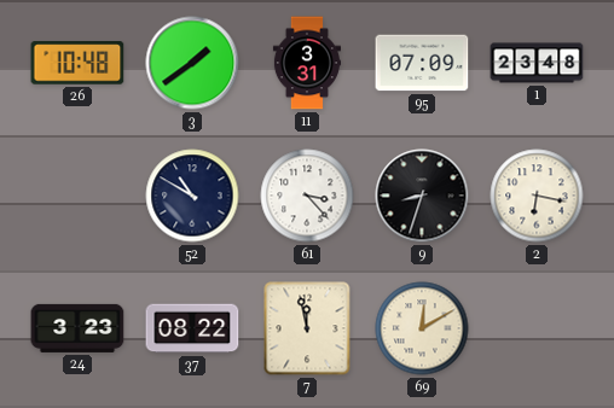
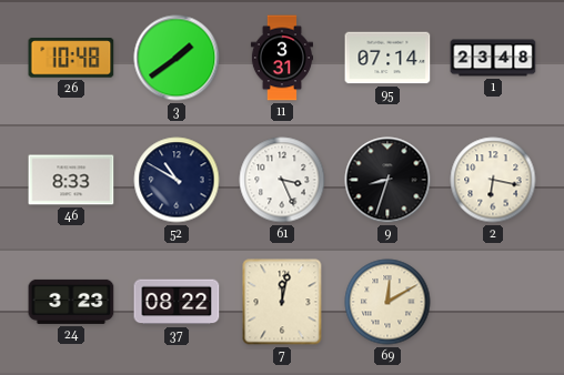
95: 07:09 -> 07:14
46: none -> 8:33
61: 3:23 -> 3:26
7: 11:58 -> 12:02
